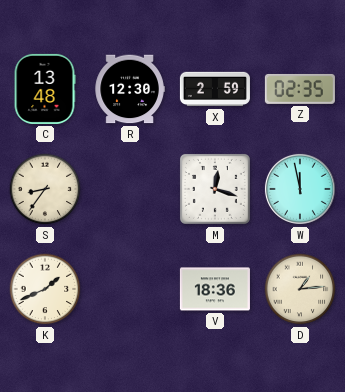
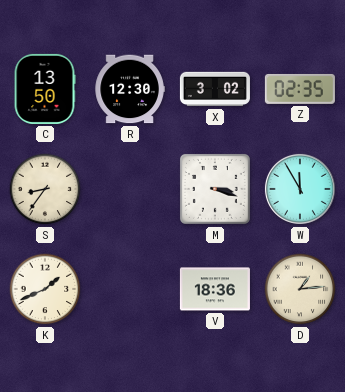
C: 13:48 -> 13:50
X: 2:59 -> 3:02
M: 12:18 -> 3:18
W: 11:58 -> 11:55
